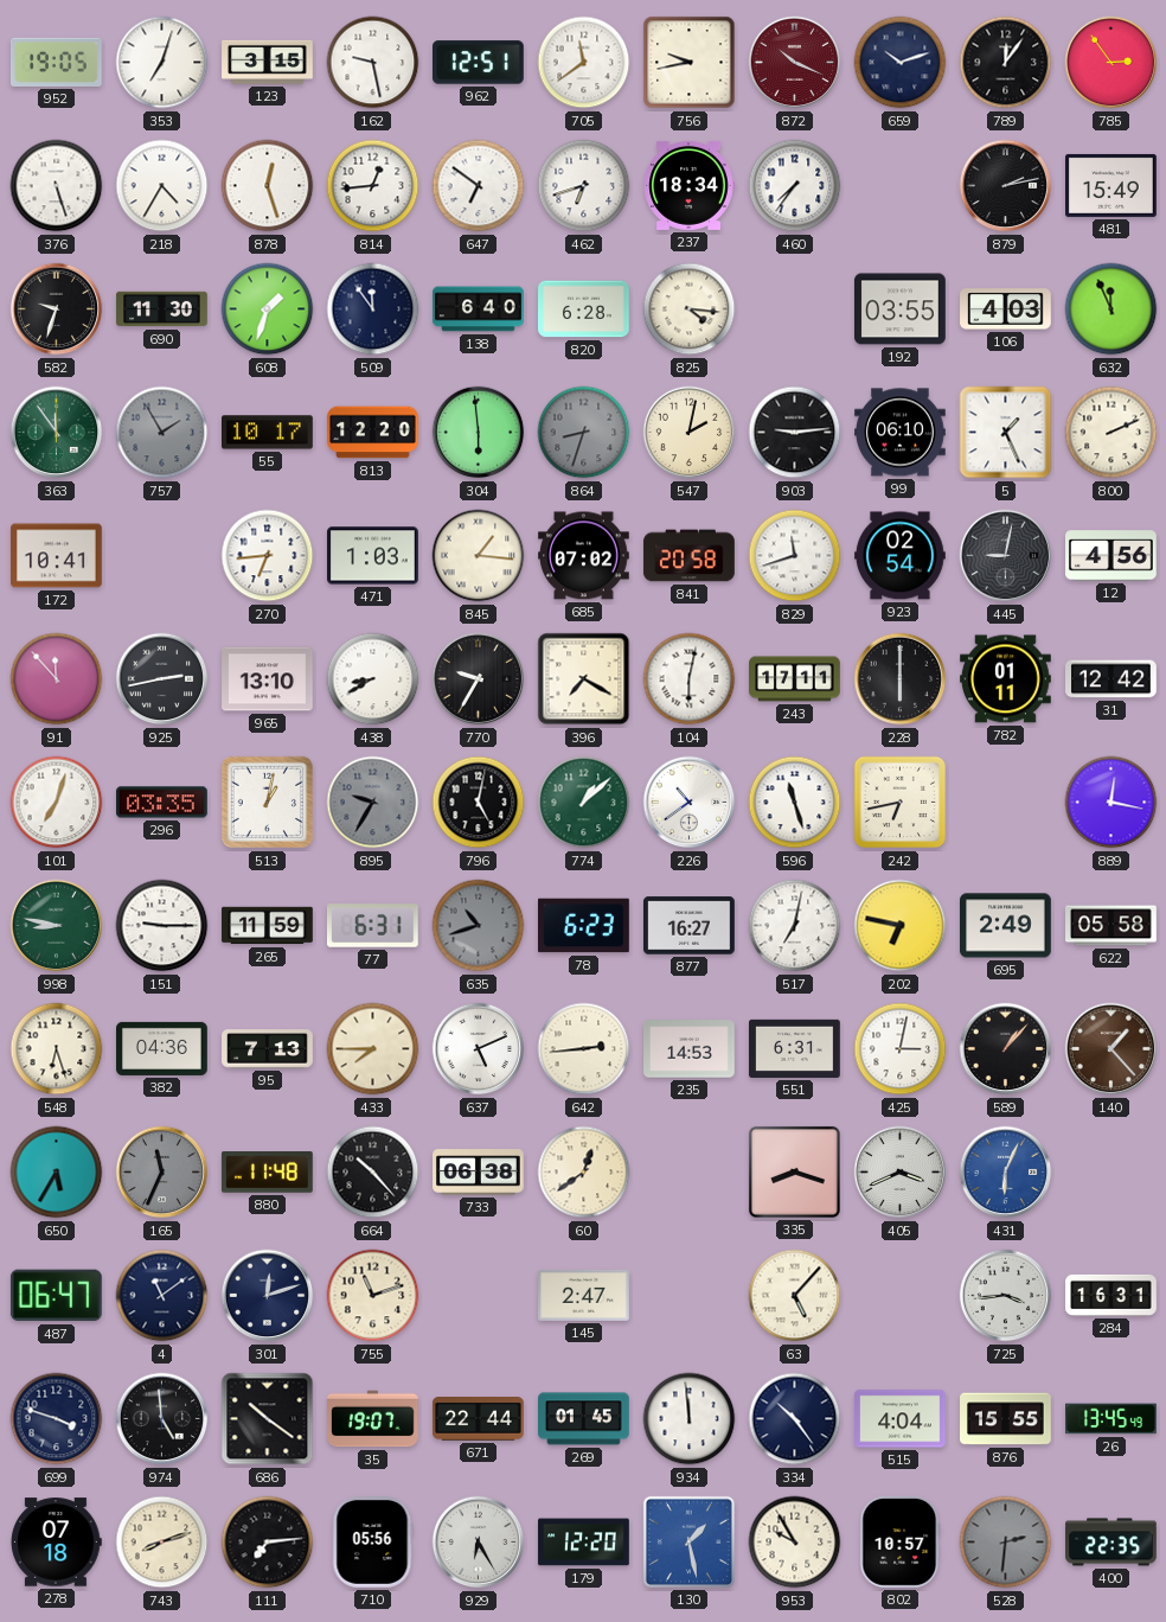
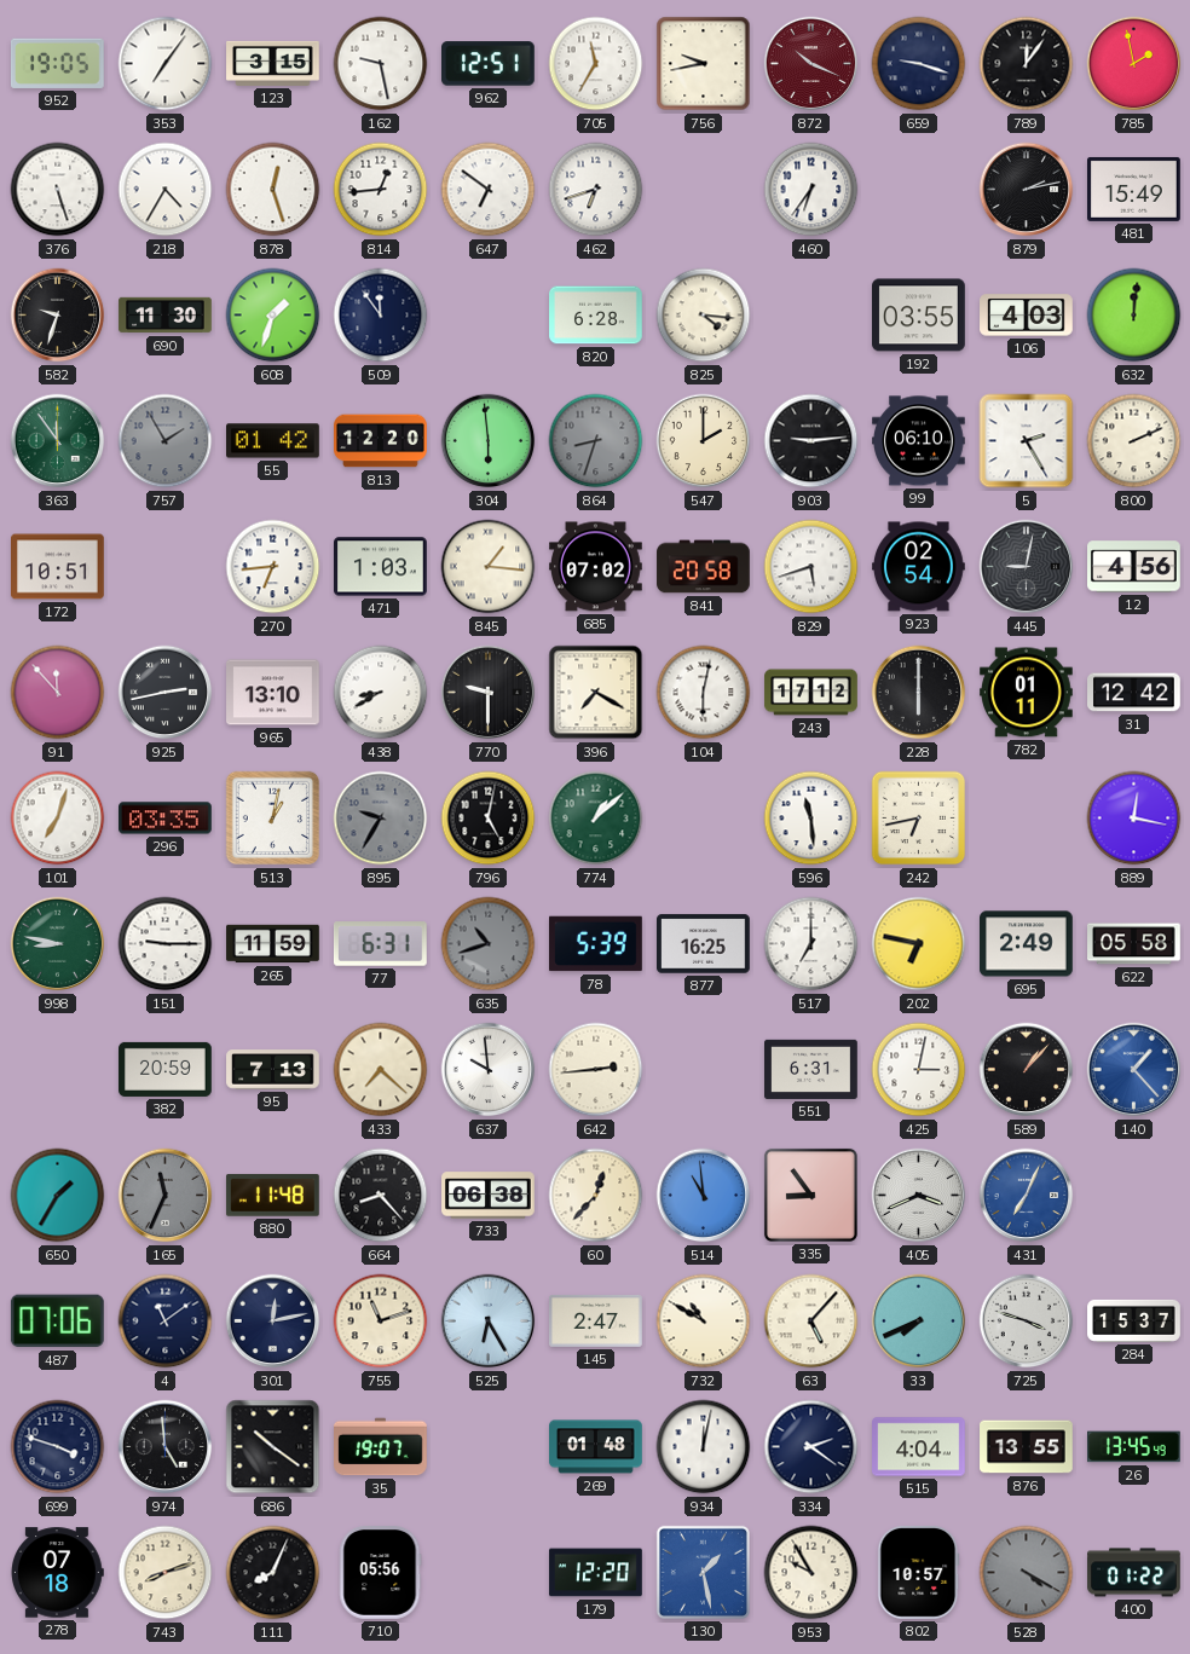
353: 7:03 -> 7:06
705: 11:39 -> 11:35
659: 10:12 -> 9:18
785: 2:54 -> 1:58
237: 18:34 -> none
460: 7:36 -> 6:36
138: 6:40 -> none
632: 11:56 -> 12:01
55: 10:17 -> 01:42
547: 2:02 -> 2:00
5: 1:26 -> 2:25
172: 10:41 -> 10:51
829: 11:42 -> 5:42
770: 9:35 -> 9:30
243: 17:11 -> 17:12
226: 10:39 -> none
596: 11:27 -> 11:29
78: 6:23 -> 5:39
877: 16:27 -> 16:25
517: 7:02 -> 7:00
548: 6:27 -> none
382: 04:36 -> 20:59
433: 7:45 -> 7:22
637: 5:11 -> 9:59
235: 14:53 -> none
140 dial: brown -> blue
650: 5:35 -> 1:35
664: 10:23 -> 8:23
60: 12:39 -> 12:37
514: none -> 10:59
335: 8:18 -> 8:54
431: 6:04 -> 7:04
487: 06:47 -> 07:06
301: 12:12 -> 12:13
525: none -> 6:25
732: none -> 10:50
33: none -> 7:41
725: 3:44 -> 3:48
284: 16:31 -> 15:37
671: 22:44 -> none
269: 01:45 -> 01:48
934: 11:59 -> 12:02
334: 10:24 -> 2:21
876: 15:55 -> 13:55
111: 7:14 -> 8:04
929: 6:25 -> none
528: 2:31 -> 4:20
400: 22:35 -> 01:22
